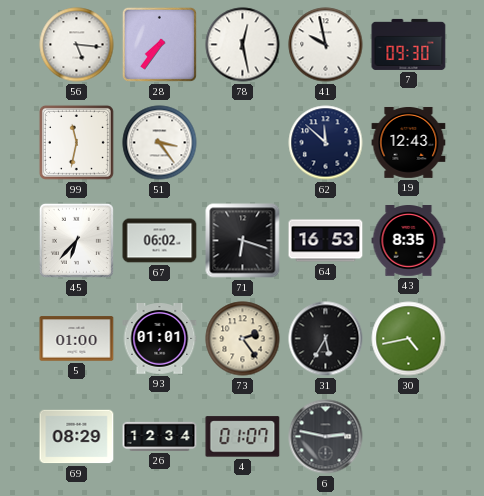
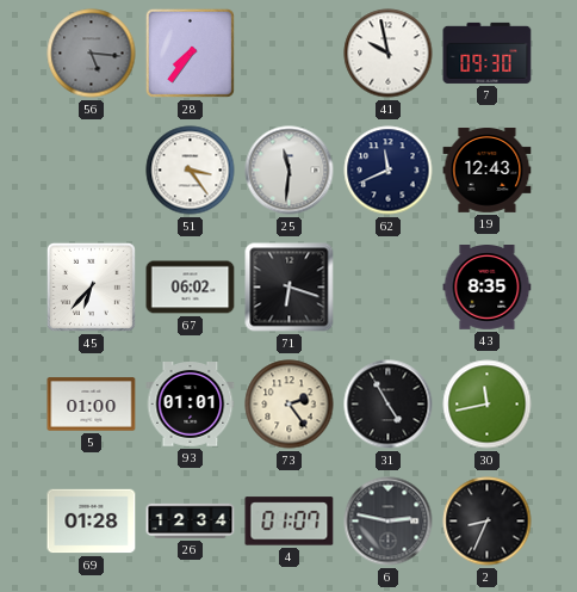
56 dial: white -> grey
78: 12:28 -> none
99: 11:32 -> none
25: none -> 11:31
62: 11:52 -> 11:41
64: 16:53 -> none
31: 5:35 -> 4:55
30: 4:43 -> 11:43
69: 08:29 -> 01:28
2: none -> 8:34
